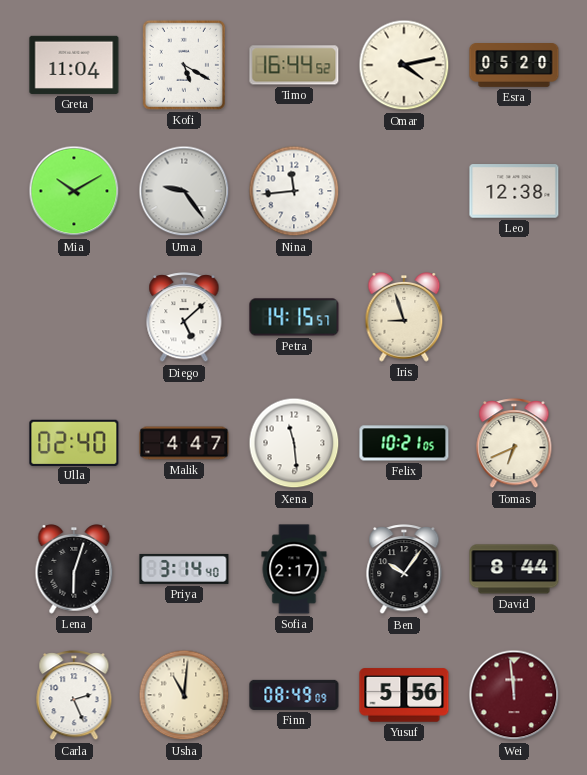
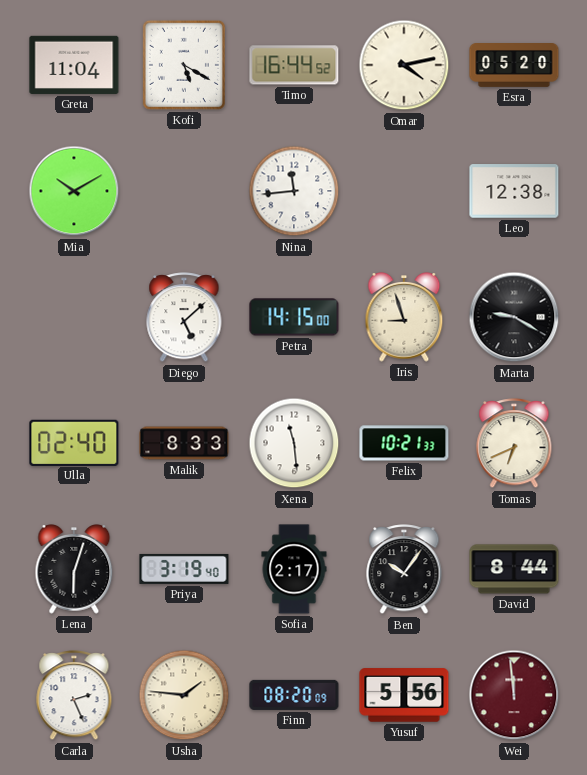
Uma: 9:24 -> none
Petra: 14:15:57 -> 14:15:00
Marta: none -> 9:20
Malik: 4:47 -> 8:33
Felix: 10:21:05 -> 10:21:33
Priya: 3:14 -> 3:19
Usha: 11:01 -> 1:46
Finn: 08:49 -> 08:20
